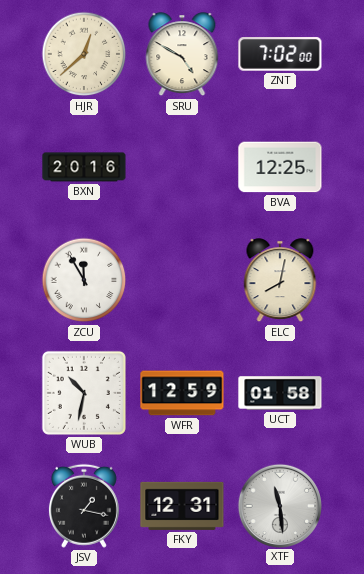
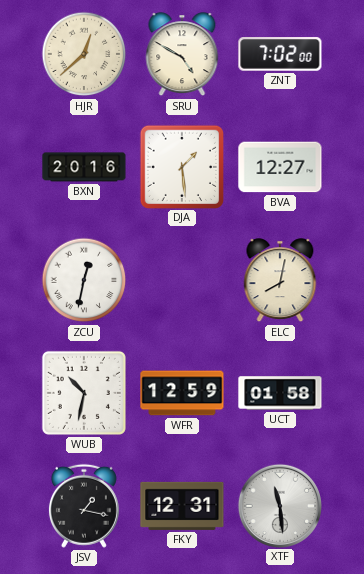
DJA: none -> 1:29
BVA: 12:25 -> 12:27
ZCU: 11:55 -> 12:32
